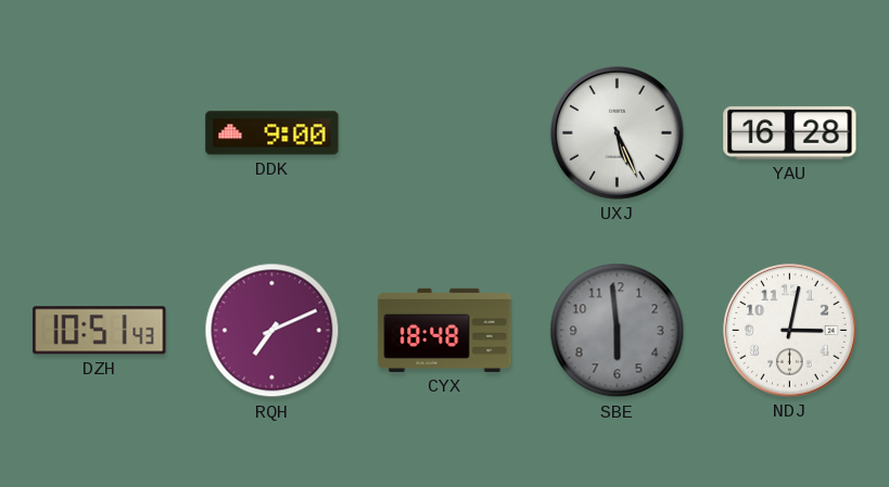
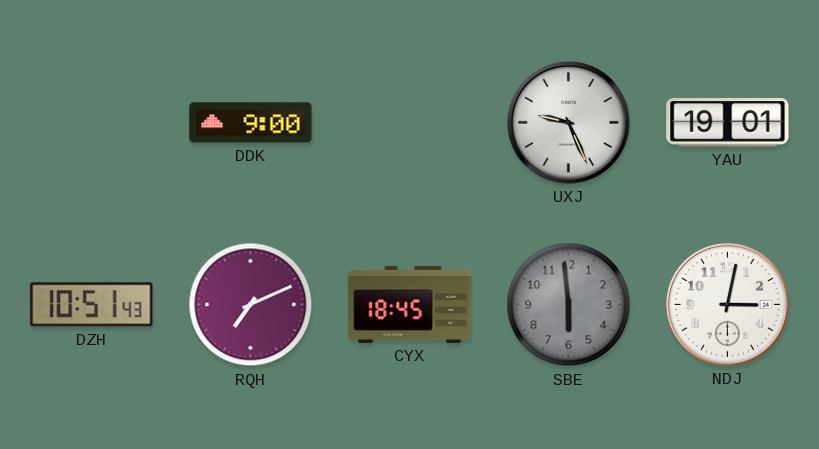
UXJ: 5:26 -> 9:26
YAU: 16:28 -> 19:01
CYX: 18:48 -> 18:45
